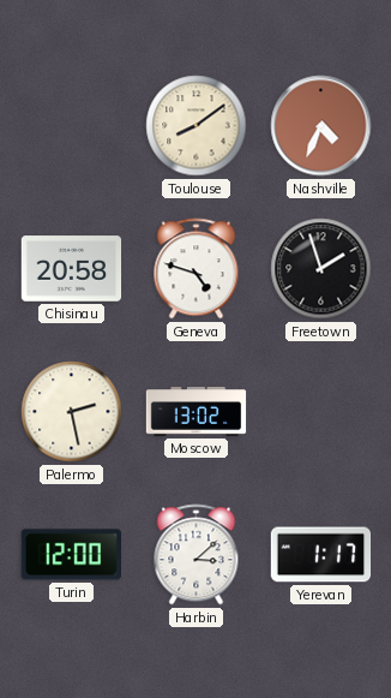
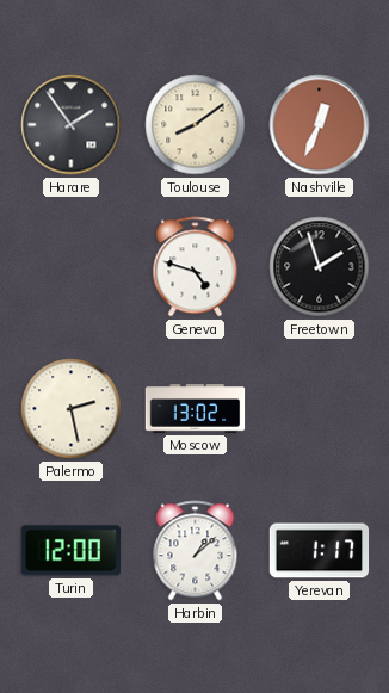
Harare: none -> 1:54
Nashville: 4:34 -> 12:34
Chisinau: 20:58 -> none
Harbin: 3:08 -> 1:08
